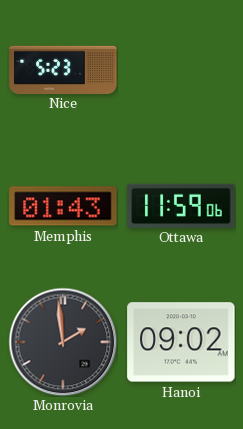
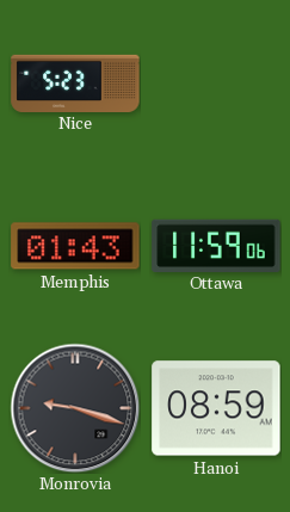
Monrovia: 1:59 -> 9:18
Hanoi: 09:02 -> 08:59
